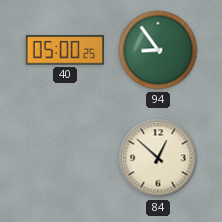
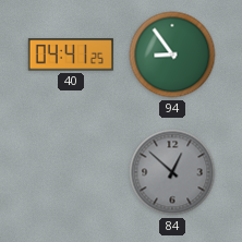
40: 05:00 -> 04:41
84 dial: cream -> grey
